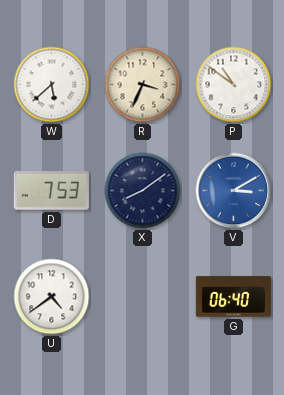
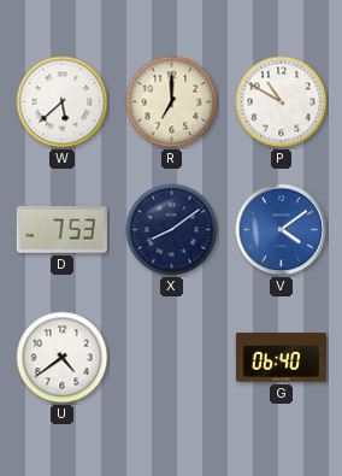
R: 3:34 -> 7:00
P: 10:51 -> 10:50
V: 3:10 -> 4:09
